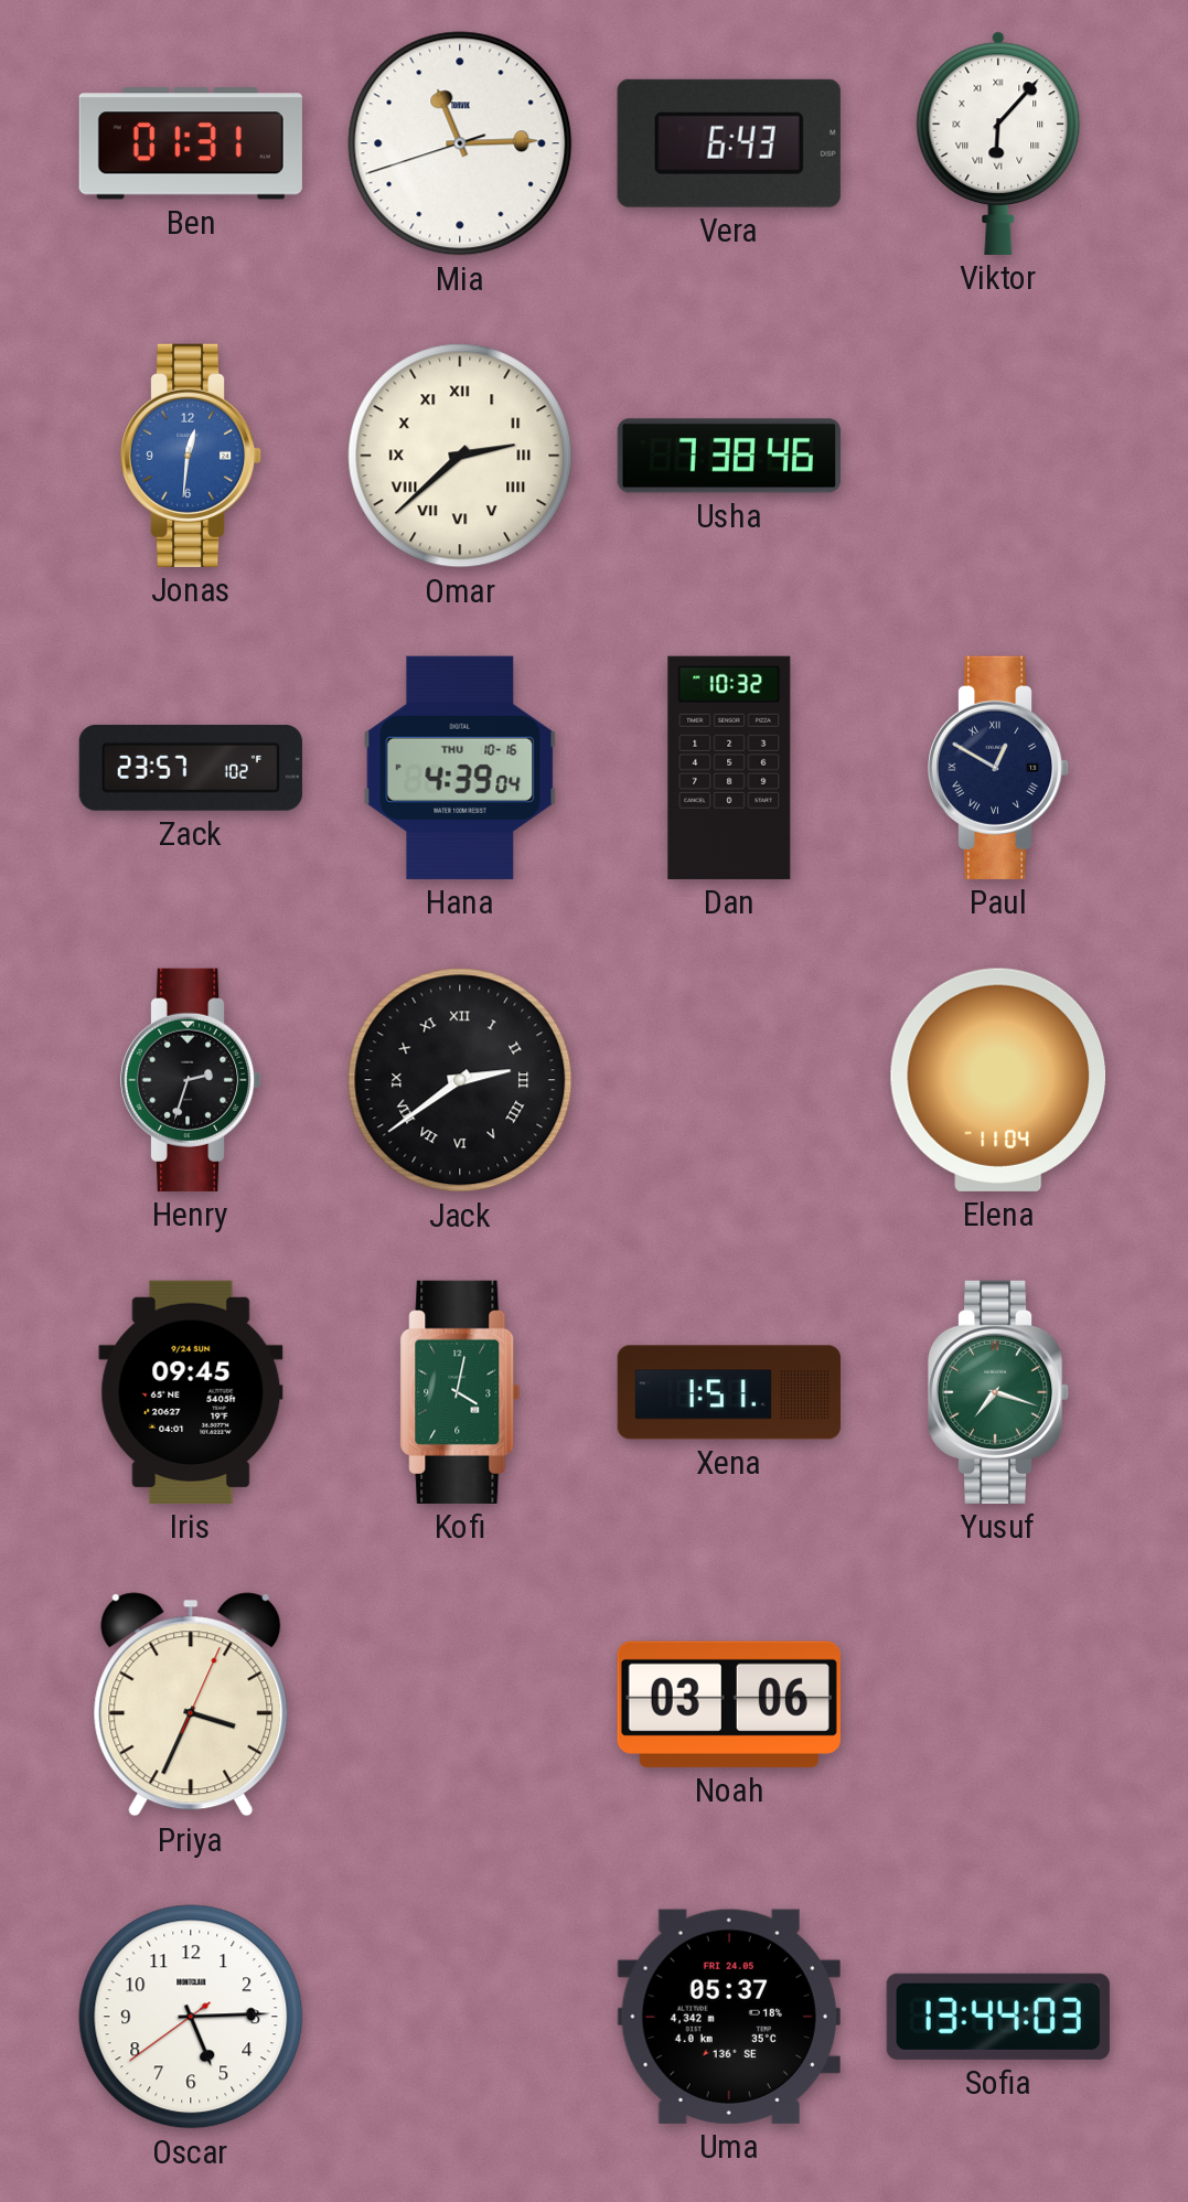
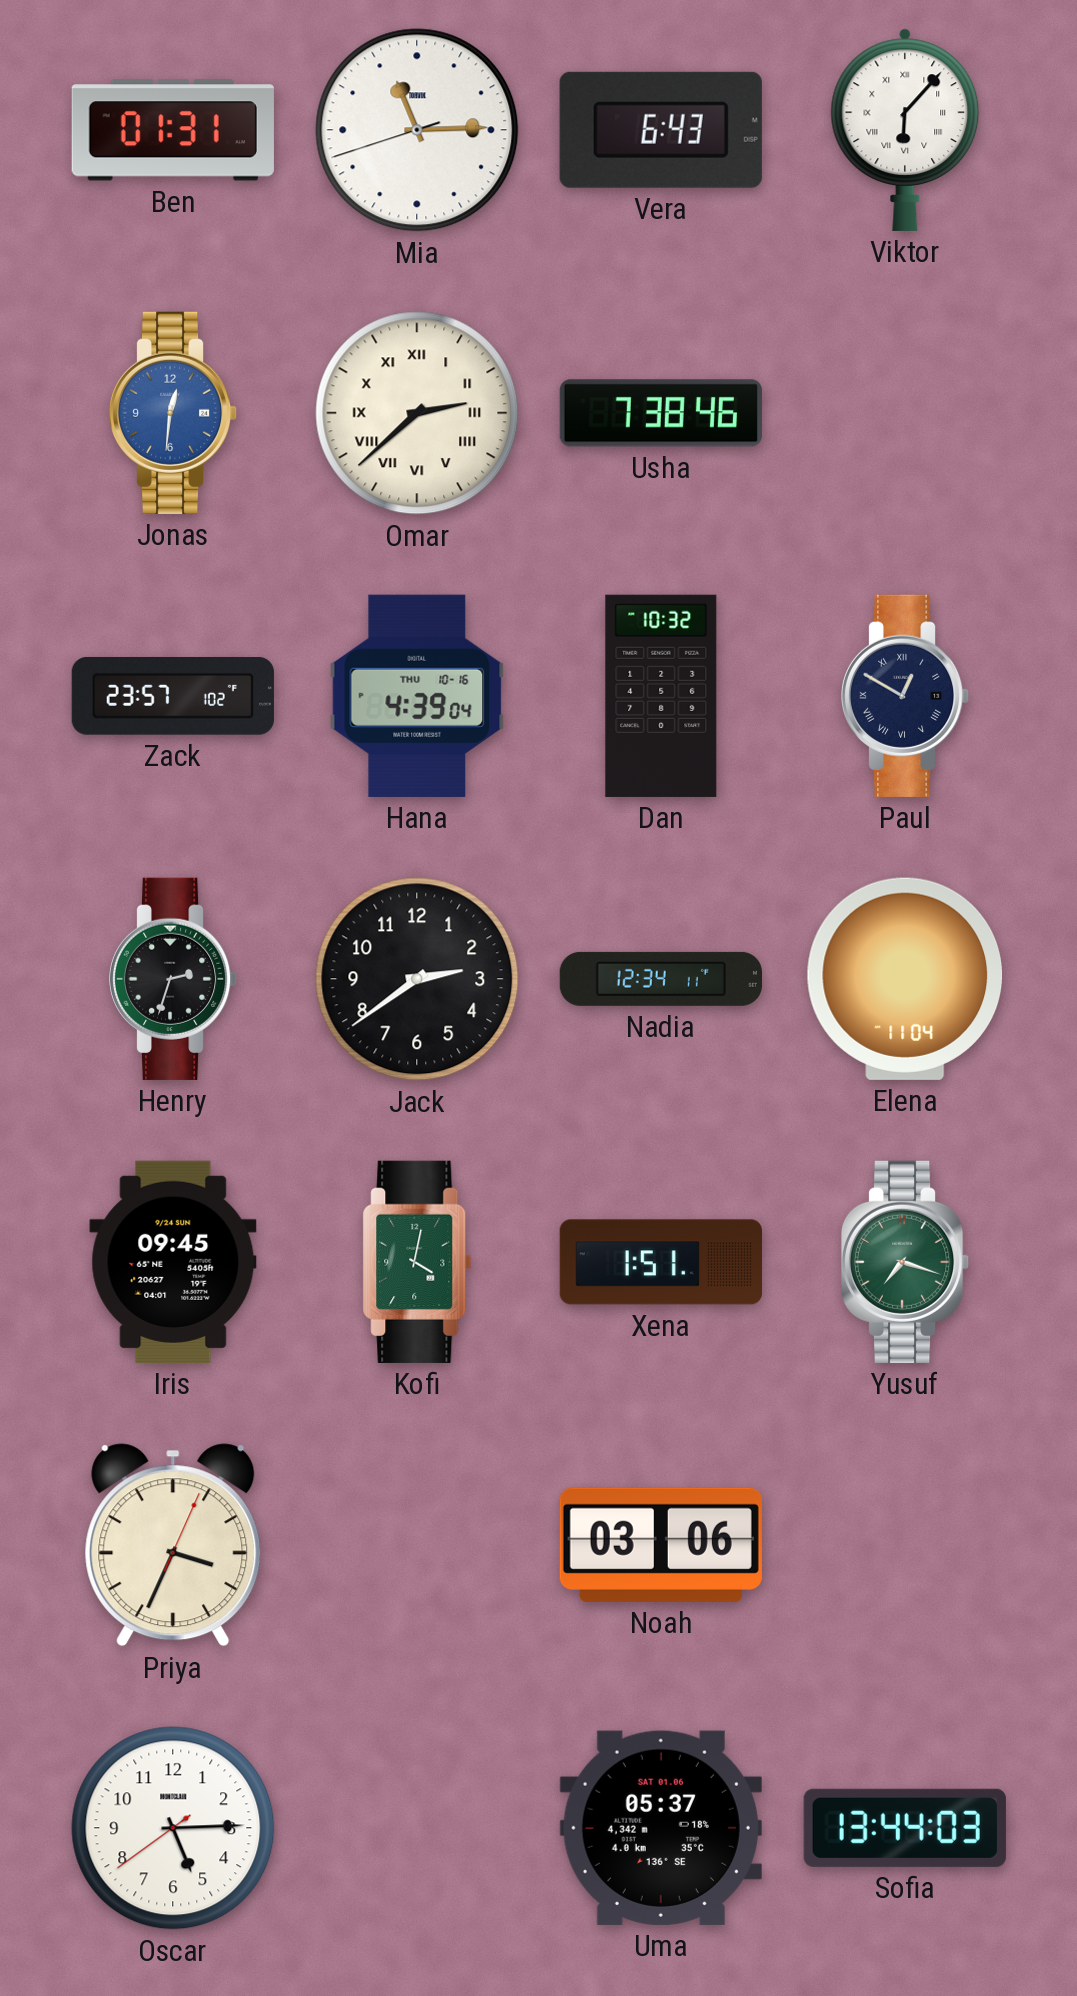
Jack numerals: Roman -> Arabic
Nadia: none -> 12:34
Uma date: FRI 24.05 -> SAT 01.06
